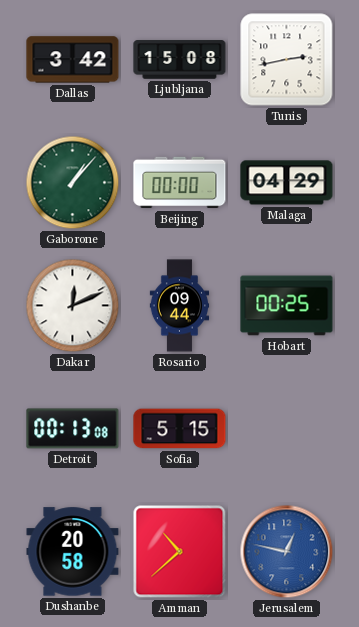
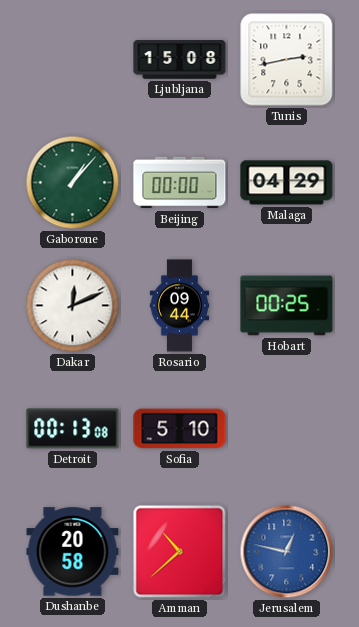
Dallas: 3:42 -> none
Sofia: 5:15 -> 5:10
